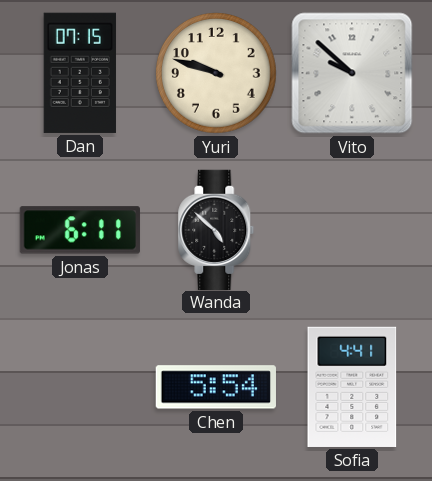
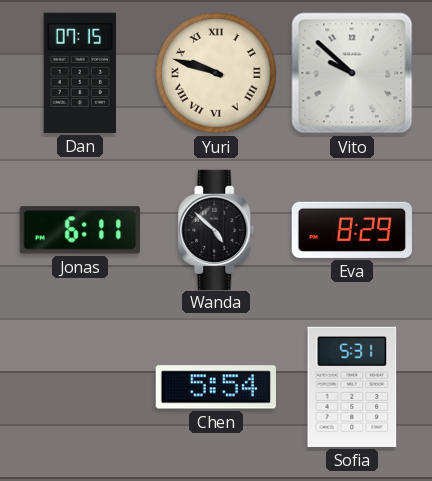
Yuri numerals: Arabic -> Roman
Eva: none -> 8:29
Sofia: 4:41 -> 5:31
